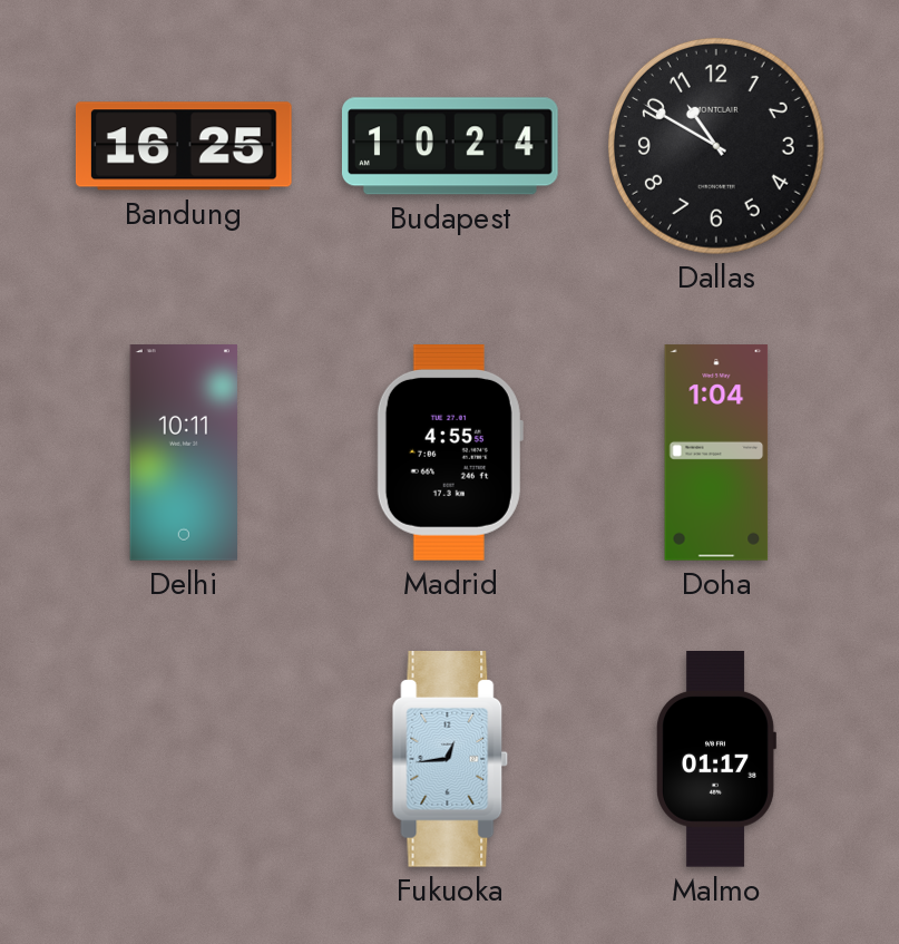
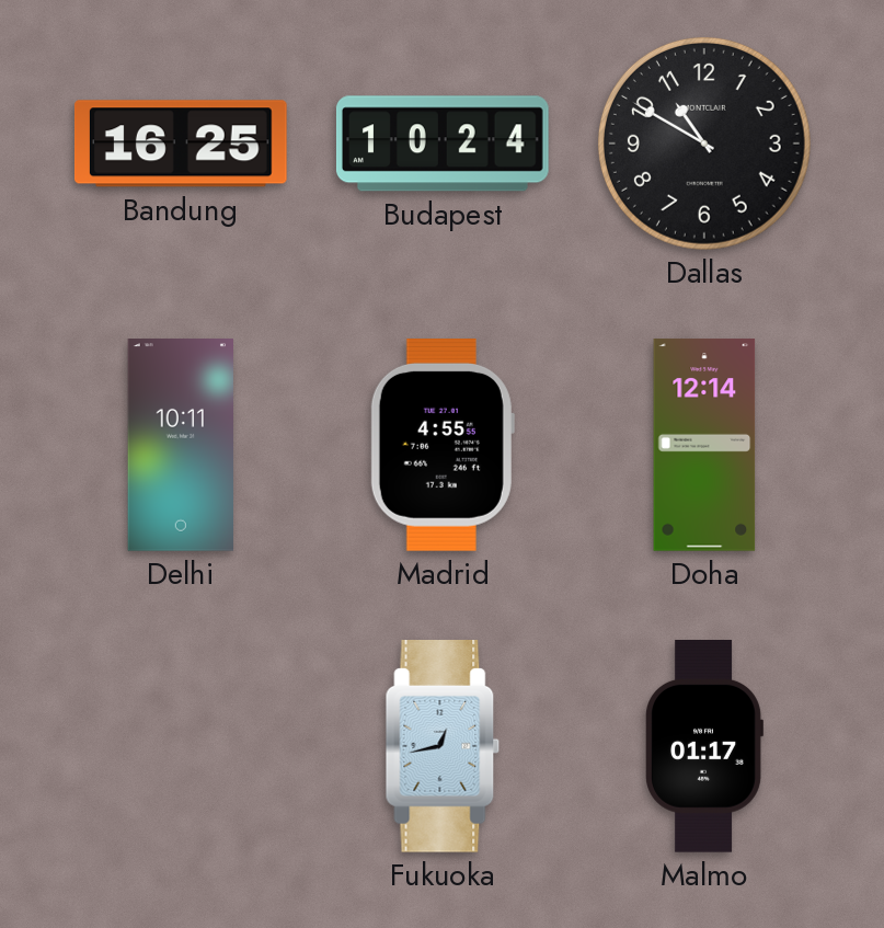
Doha: 1:04 -> 12:14
Fukuoka: 12:44 -> 12:43
